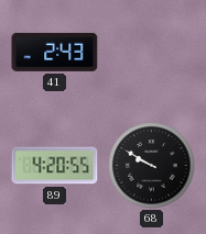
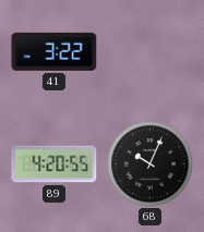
41: 2:43 -> 3:22
68: 9:50 -> 10:04
